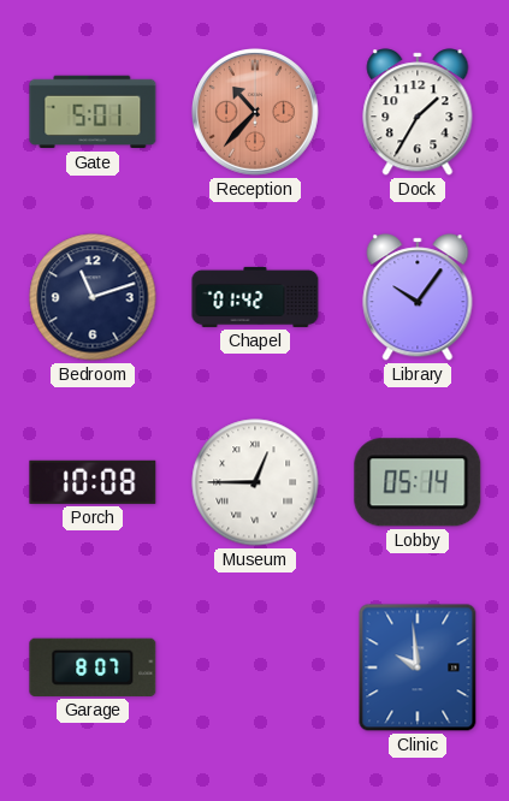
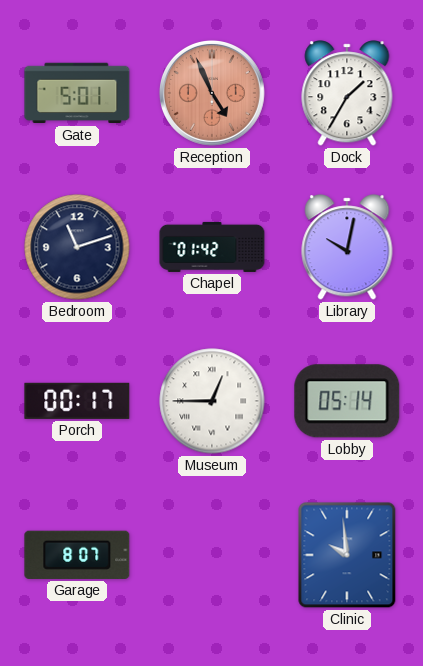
Reception: 10:37 -> 4:56
Library: 10:06 -> 10:02
Porch: 10:08 -> 00:17
